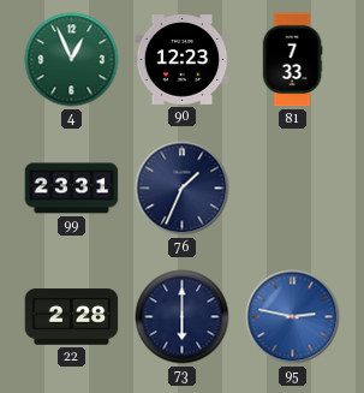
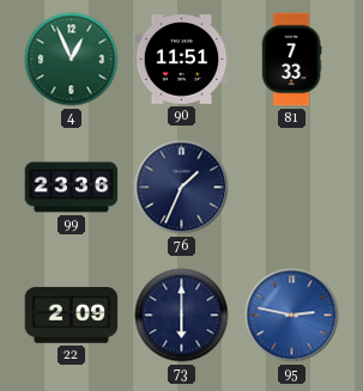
90: 12:23 -> 11:51
99: 23:31 -> 23:36
22: 2:28 -> 2:09
